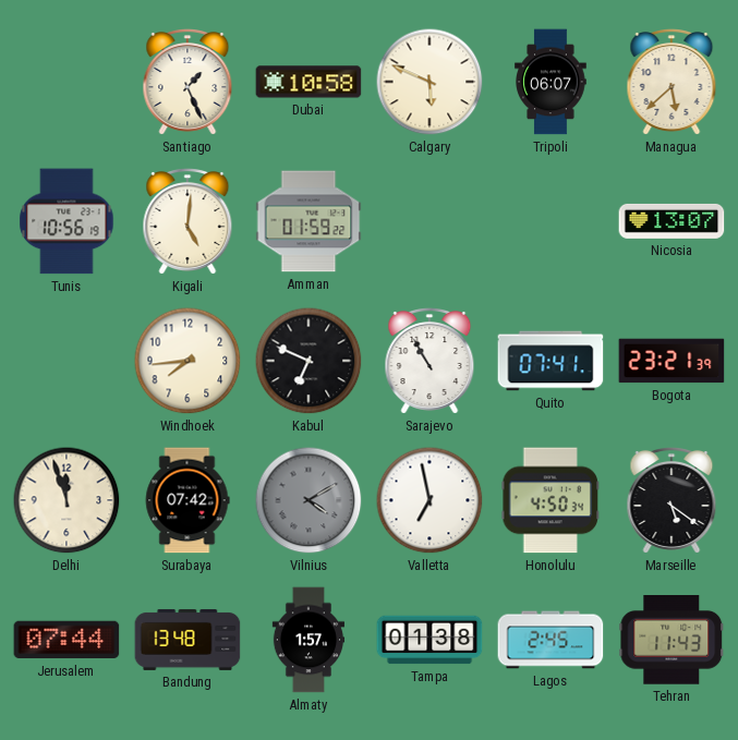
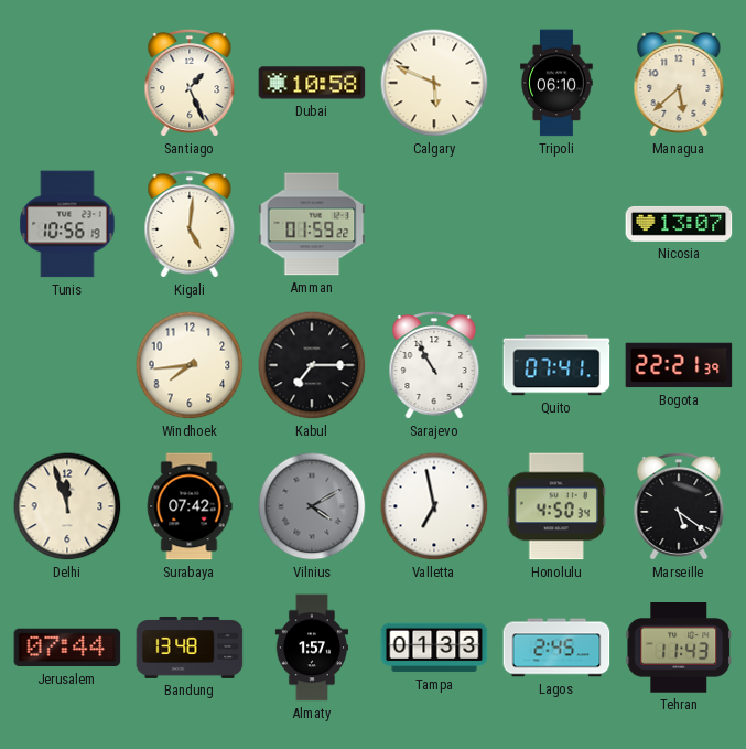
Tripoli: 06:07 -> 06:10
Kabul: 6:49 -> 7:15
Bogota: 23:21 -> 22:21
Tampa: 01:38 -> 01:33
